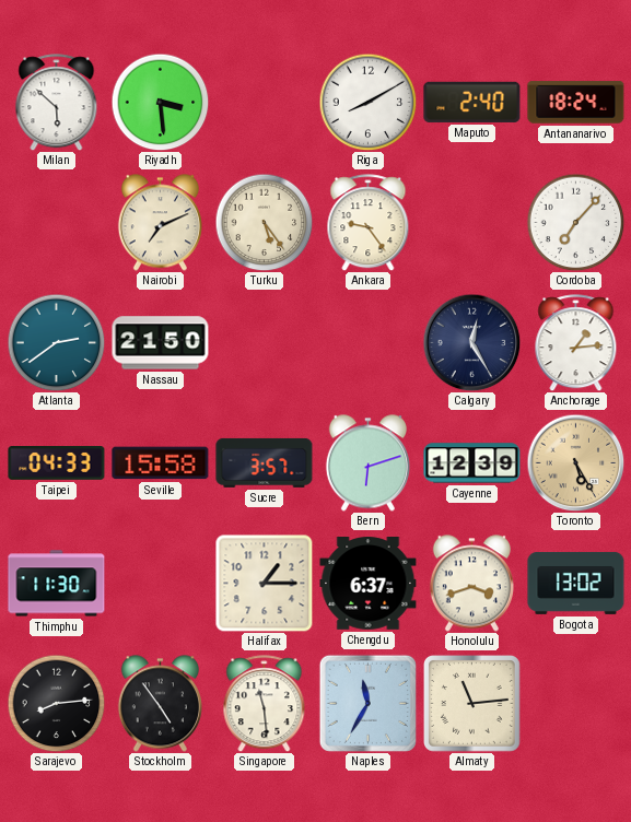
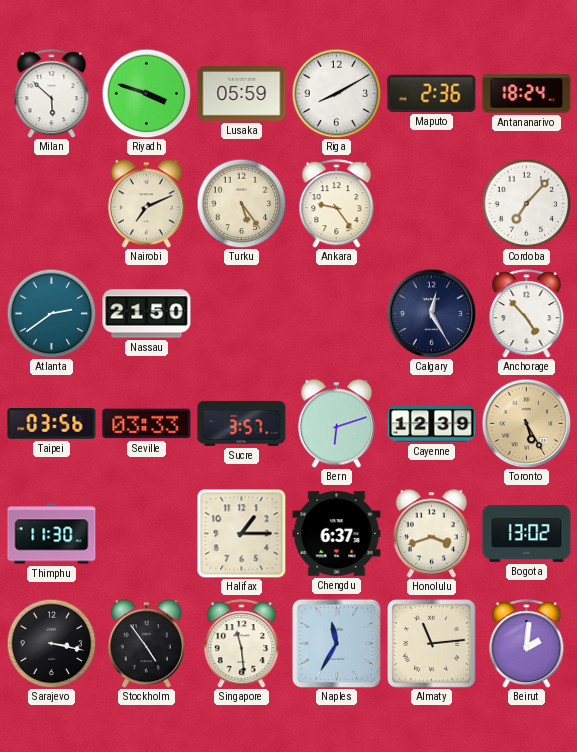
Riyadh: 3:29 -> 3:48
Lusaka: none -> 05:59
Maputo: 2:40 -> 2:36
Anchorage: 1:14 -> 4:53
Taipei: 04:33 -> 03:56
Seville: 15:58 -> 03:33
Sarajevo: 8:14 -> 3:17
Beirut: none -> 2:01
